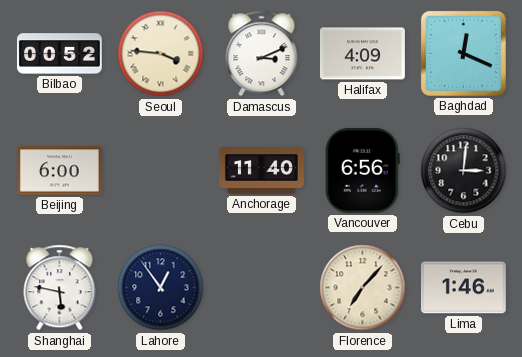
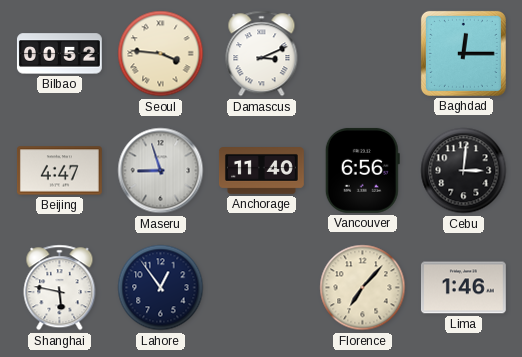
Halifax: 4:09 -> none
Baghdad: 12:19 -> 12:15
Beijing: 6:00 -> 4:47
Maseru: none -> 8:57
